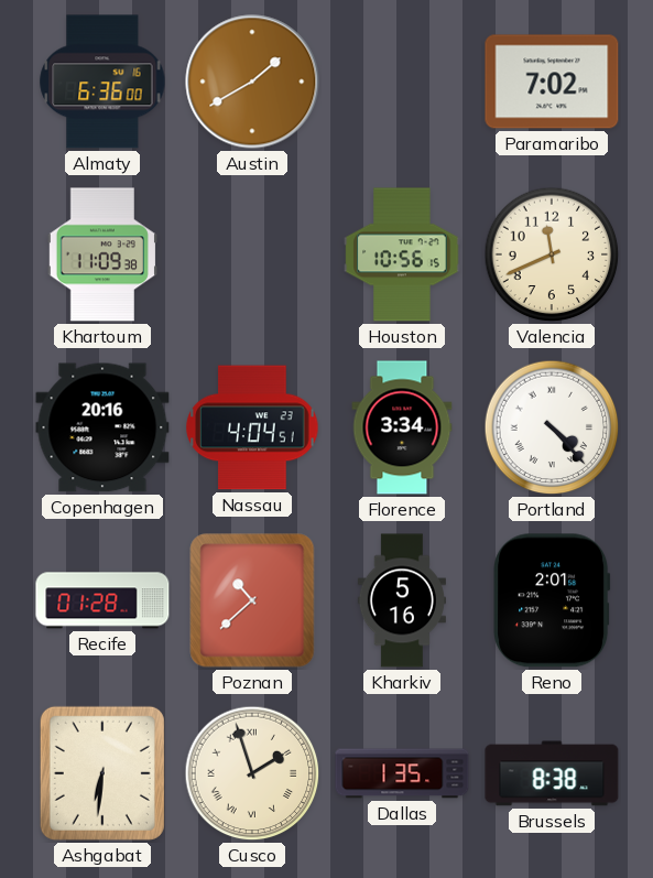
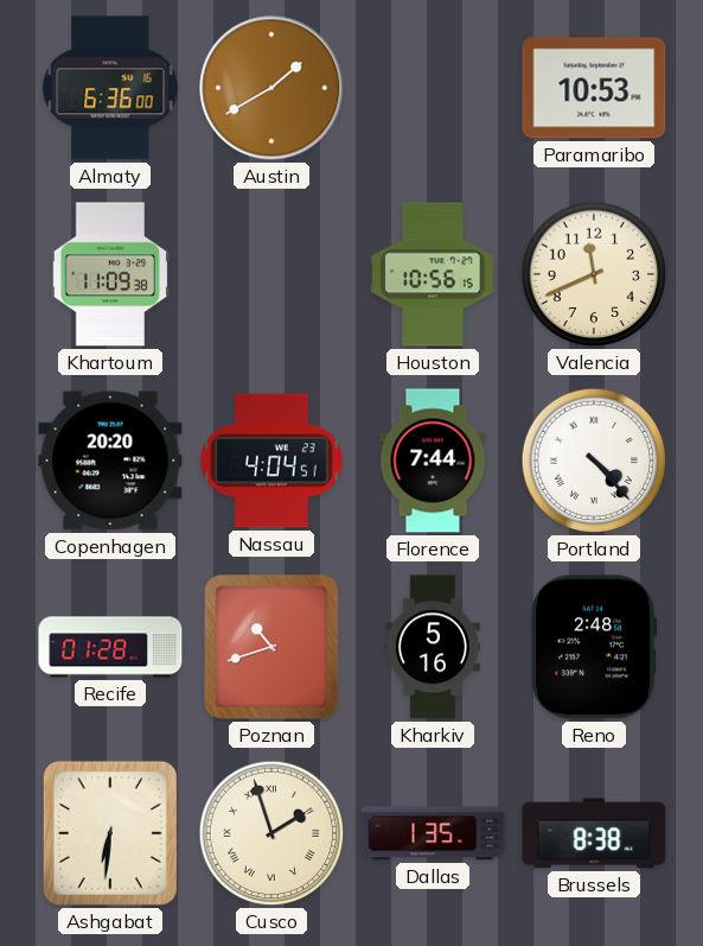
Paramaribo: 7:02 -> 10:53
Copenhagen: 20:16 -> 20:20
Florence: 3:34 -> 7:44
Poznan: 10:38 -> 10:42
Reno: 2:01 -> 2:48
